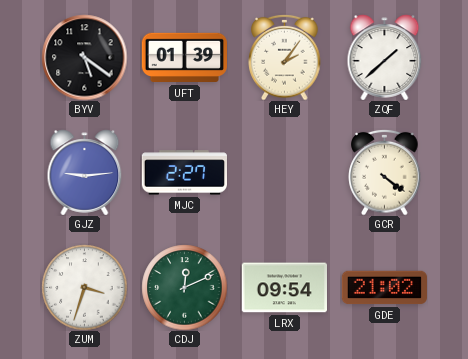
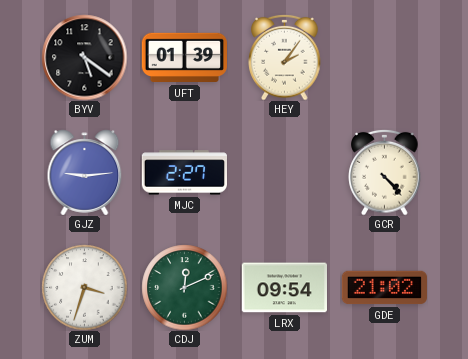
ZQF: 1:38 -> none
GCR: 4:21 -> 4:23
